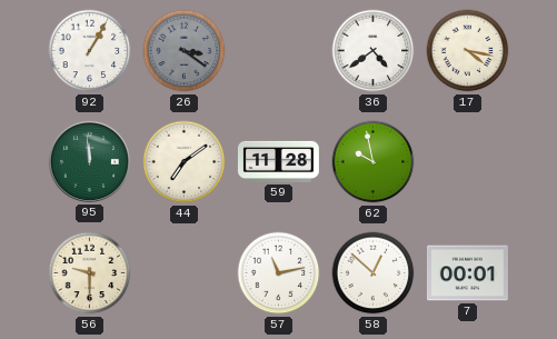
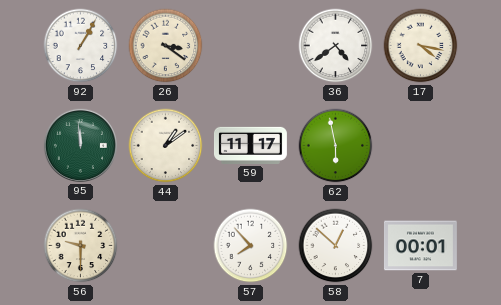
26 dial: grey -> cream
44: 7:09 -> 1:09
59: 11:28 -> 11:17
62: 9:58 -> 5:58
57: 11:13 -> 7:53
